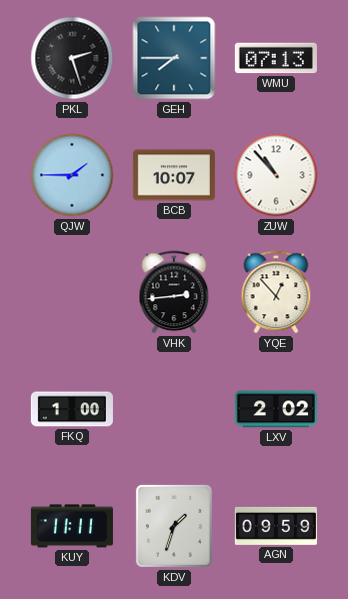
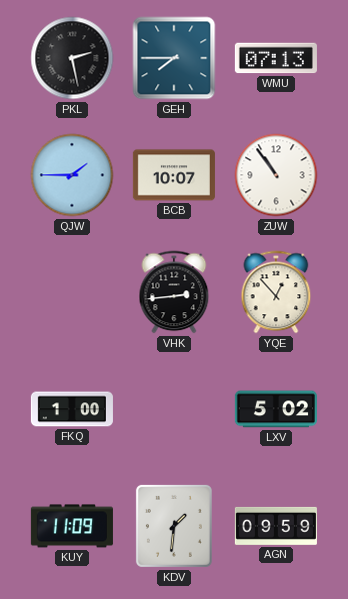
PKL: 2:27 -> 2:28
ZUW: 10:53 -> 10:54
LXV: 2:02 -> 5:02
KUY: 11:11 -> 11:09
KDV: 1:33 -> 1:31
